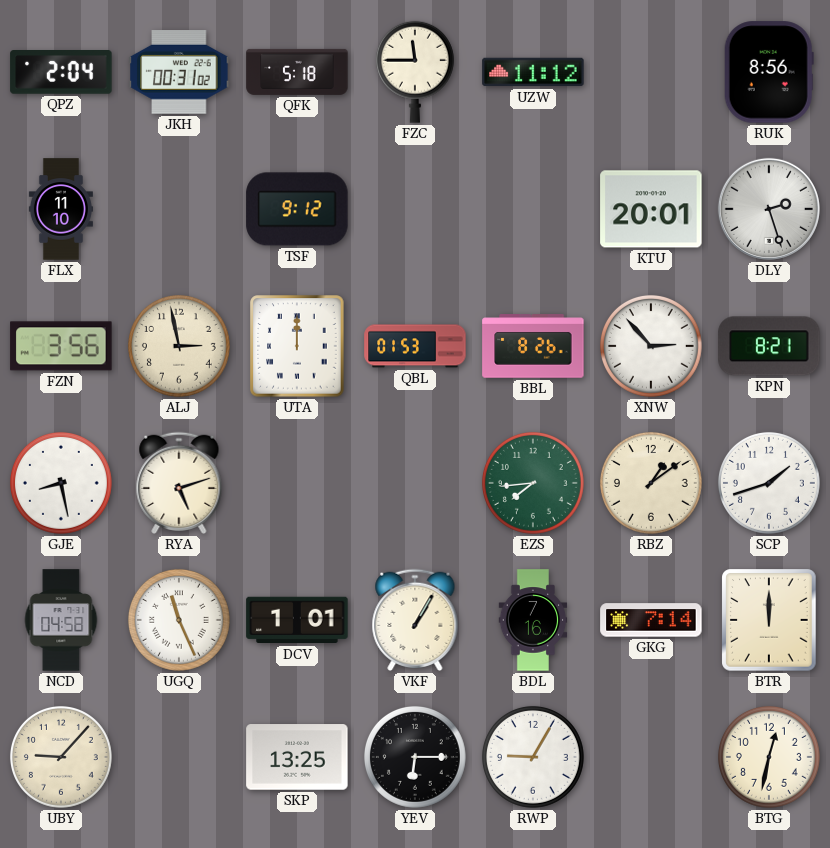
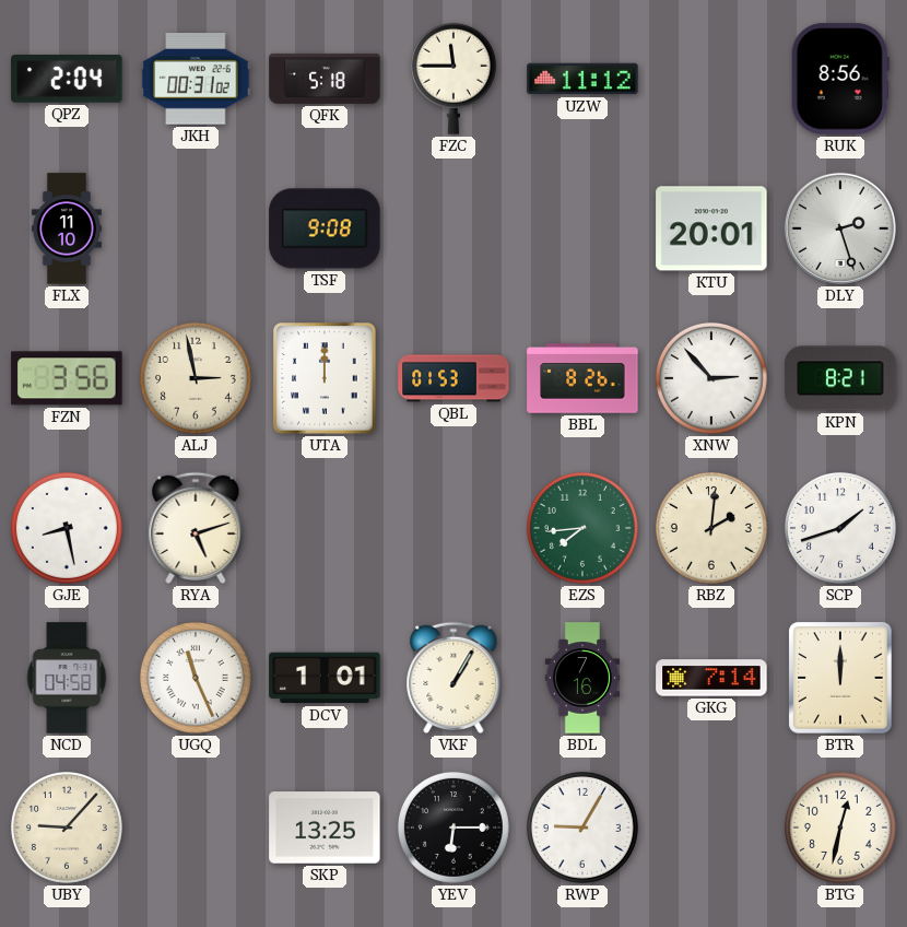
TSF: 9:12 -> 9:08
RBZ: 1:09 -> 2:01
